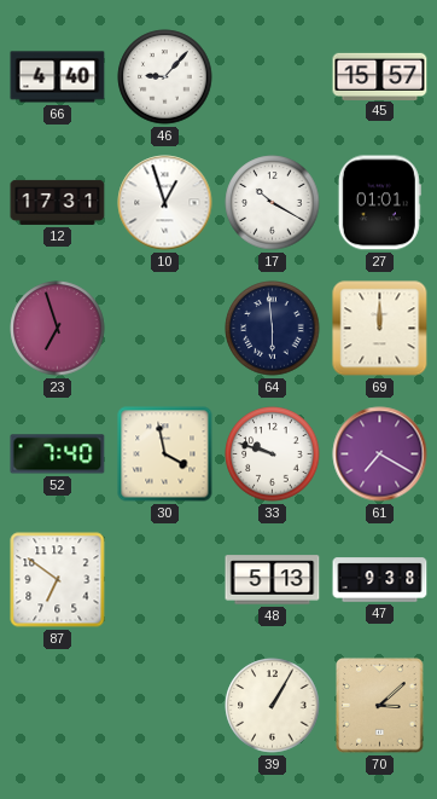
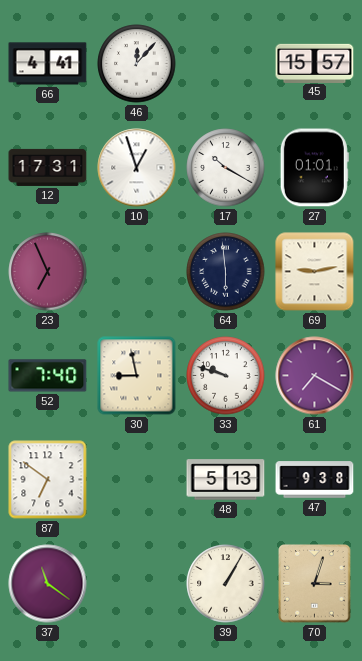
66: 4:40 -> 4:41
46: 9:07 -> 12:07
23: 6:57 -> 6:56
69: 12:00 -> 9:13
30: 3:58 -> 8:58
37: none -> 11:21
70: 3:08 -> 3:03
